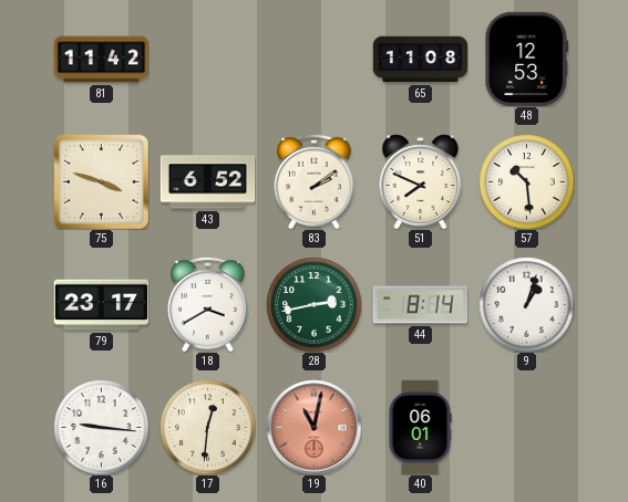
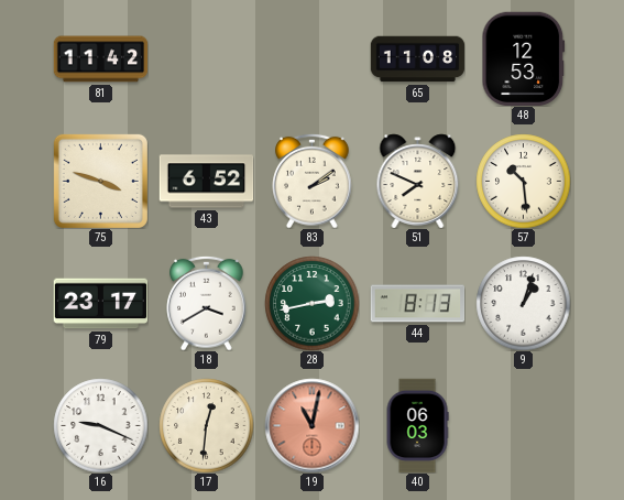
44: 8:14 -> 8:13
16: 9:16 -> 9:19
40: 06:01 -> 06:03
